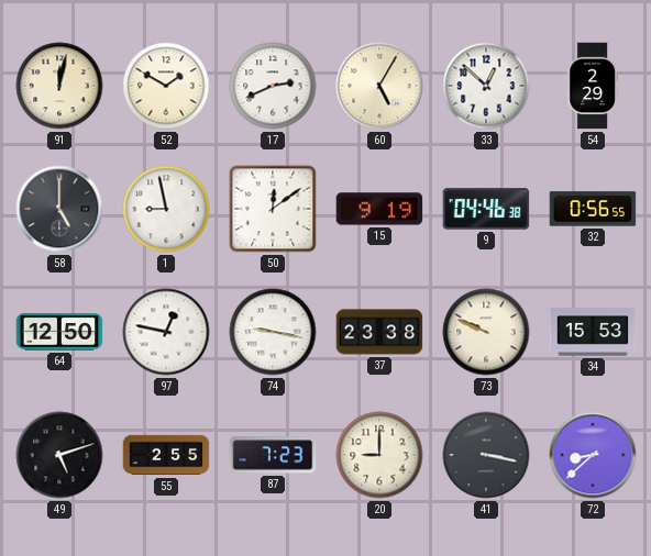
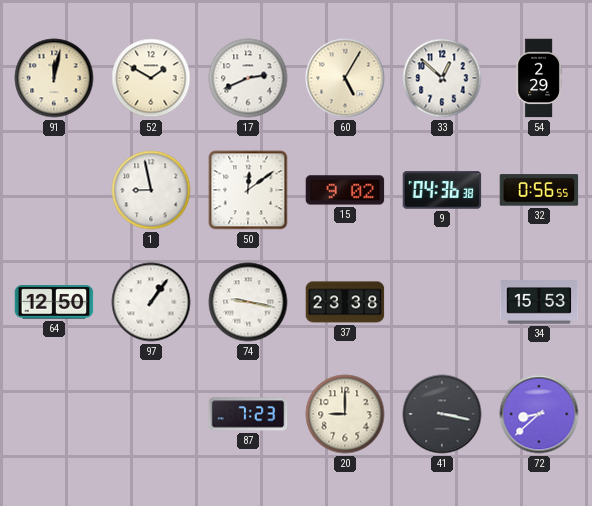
58: 5:00 -> none
15: 9:19 -> 9:02
9: 04:46 -> 04:36
97: 12:47 -> 1:06
73: 9:49 -> none
49: 5:12 -> none
55: 2:55 -> none
